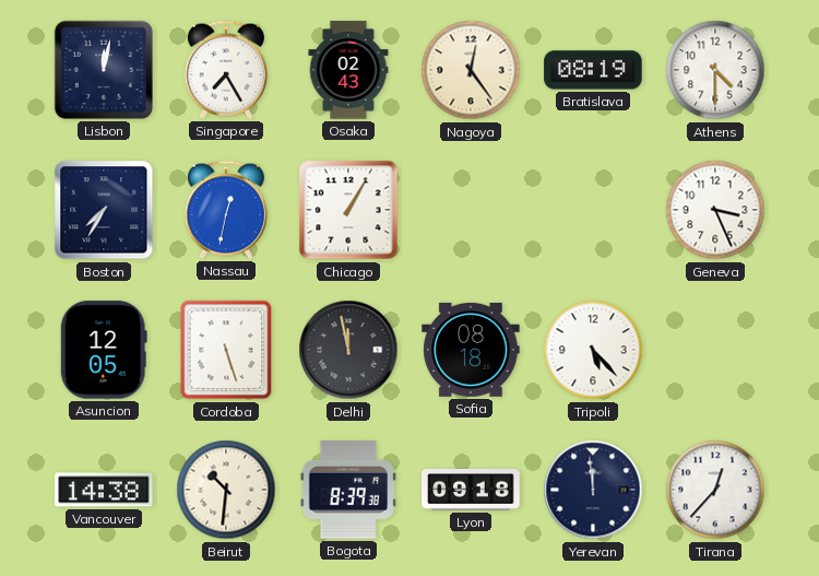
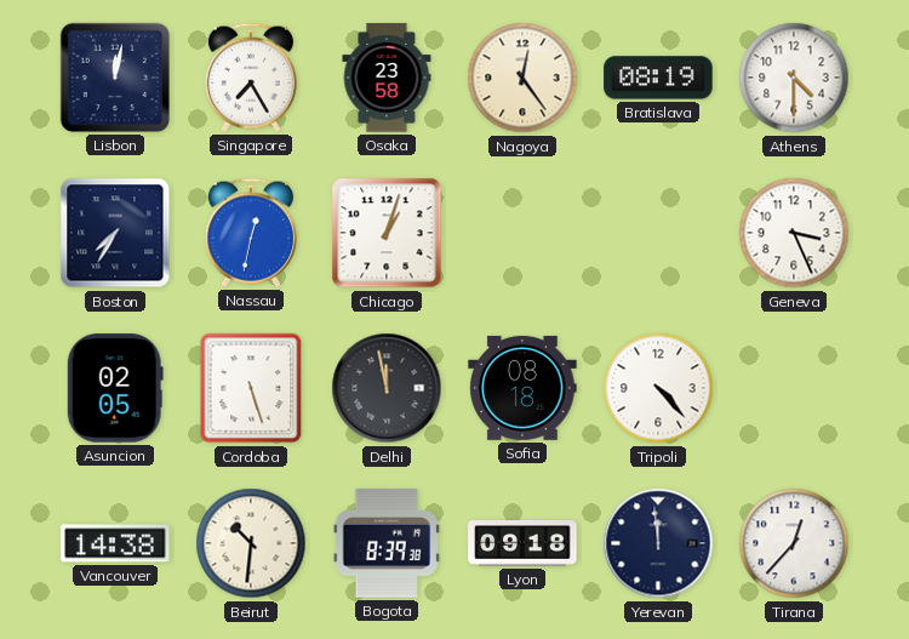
Osaka: 02:43 -> 23:58
Chicago: 1:05 -> 1:03
Asuncion: 12:05 -> 02:05
Tripoli: 5:23 -> 4:23
